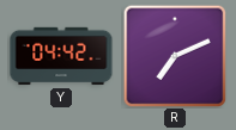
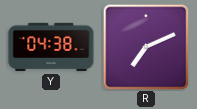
Y: 04:42 -> 04:38
